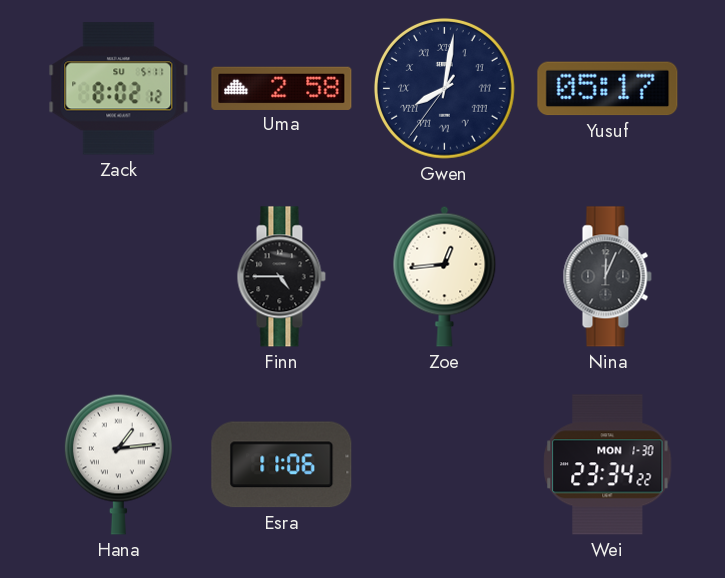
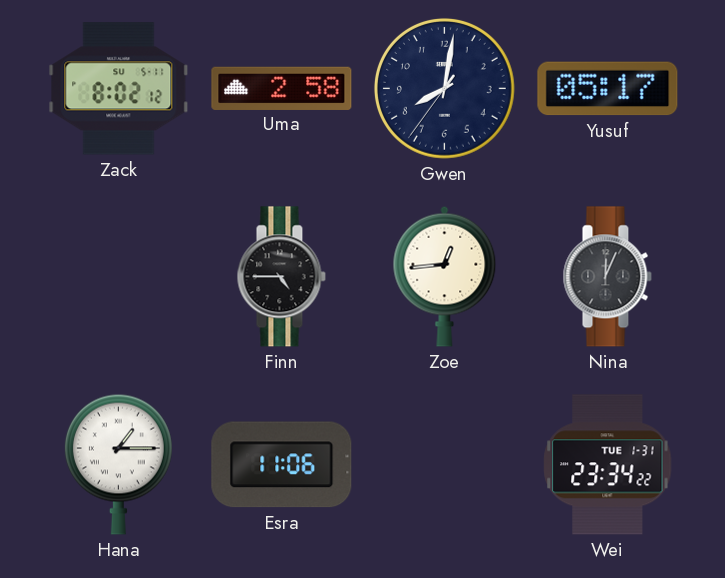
Gwen numerals: Roman -> Arabic
Hana: 1:14 -> 1:15
Wei date: MON 1-30 -> TUE 1-31
